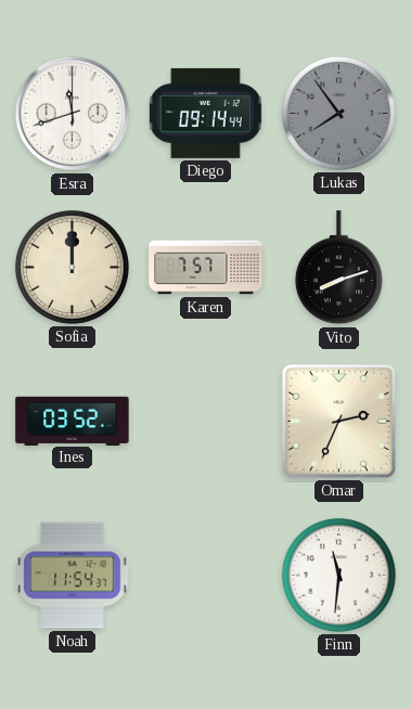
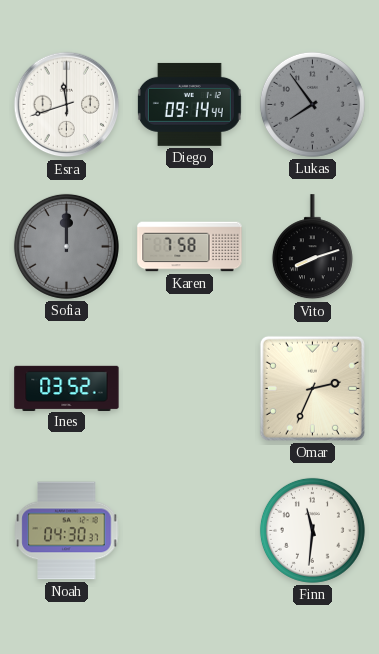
Sofia dial: cream -> grey
Karen: 7:57 -> 7:58
Noah: 11:54 -> 04:30
